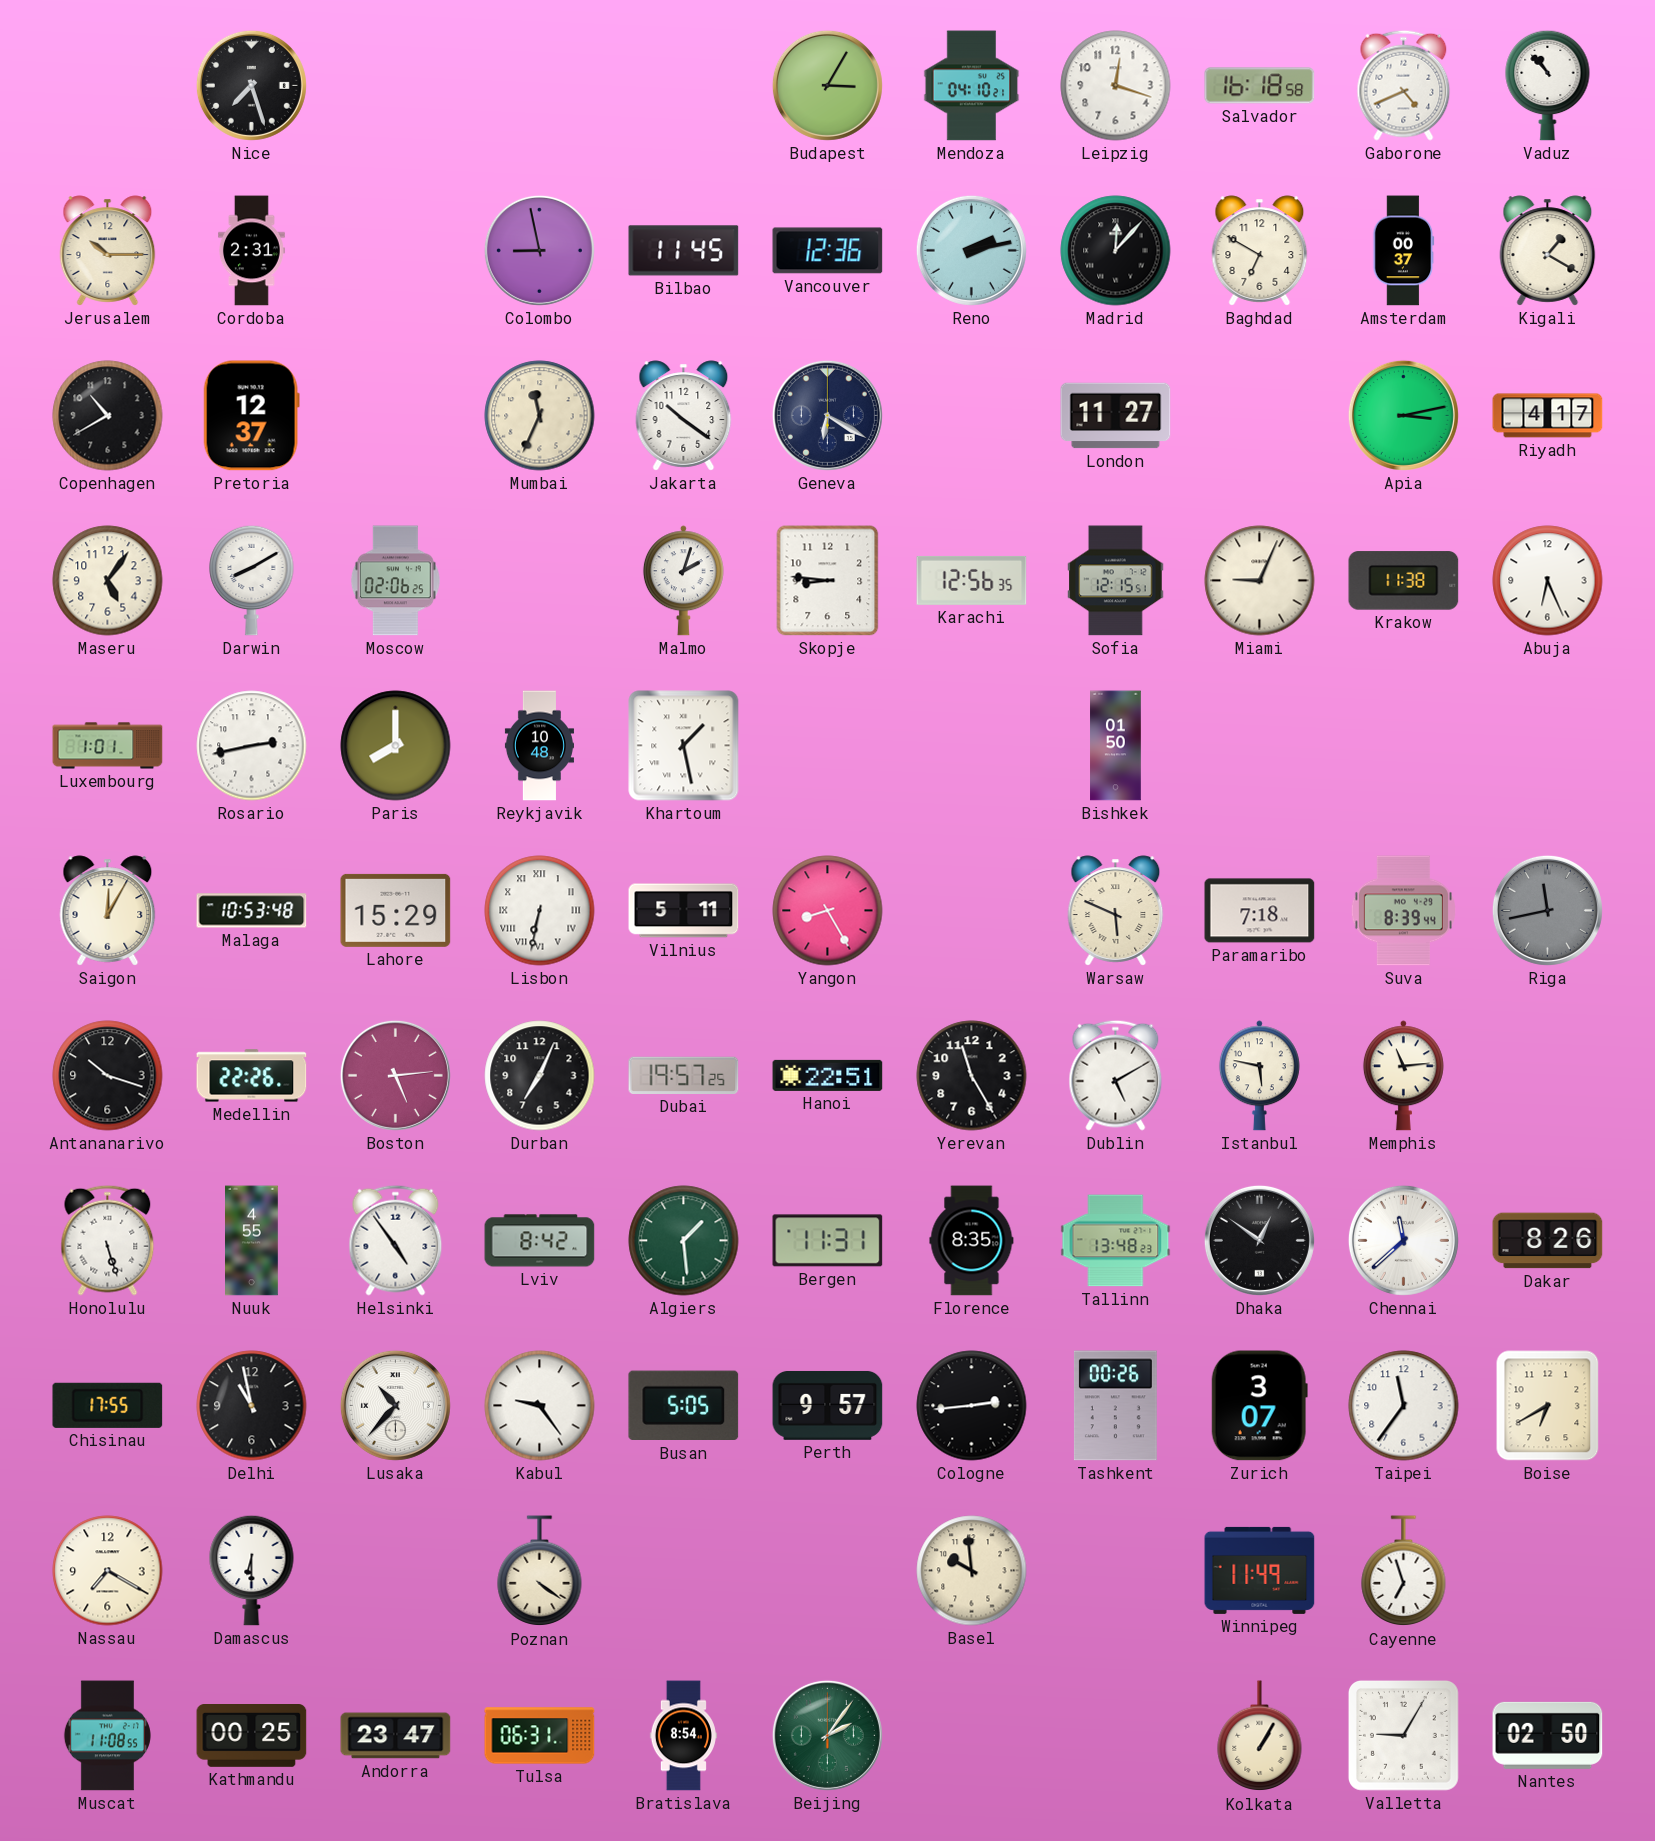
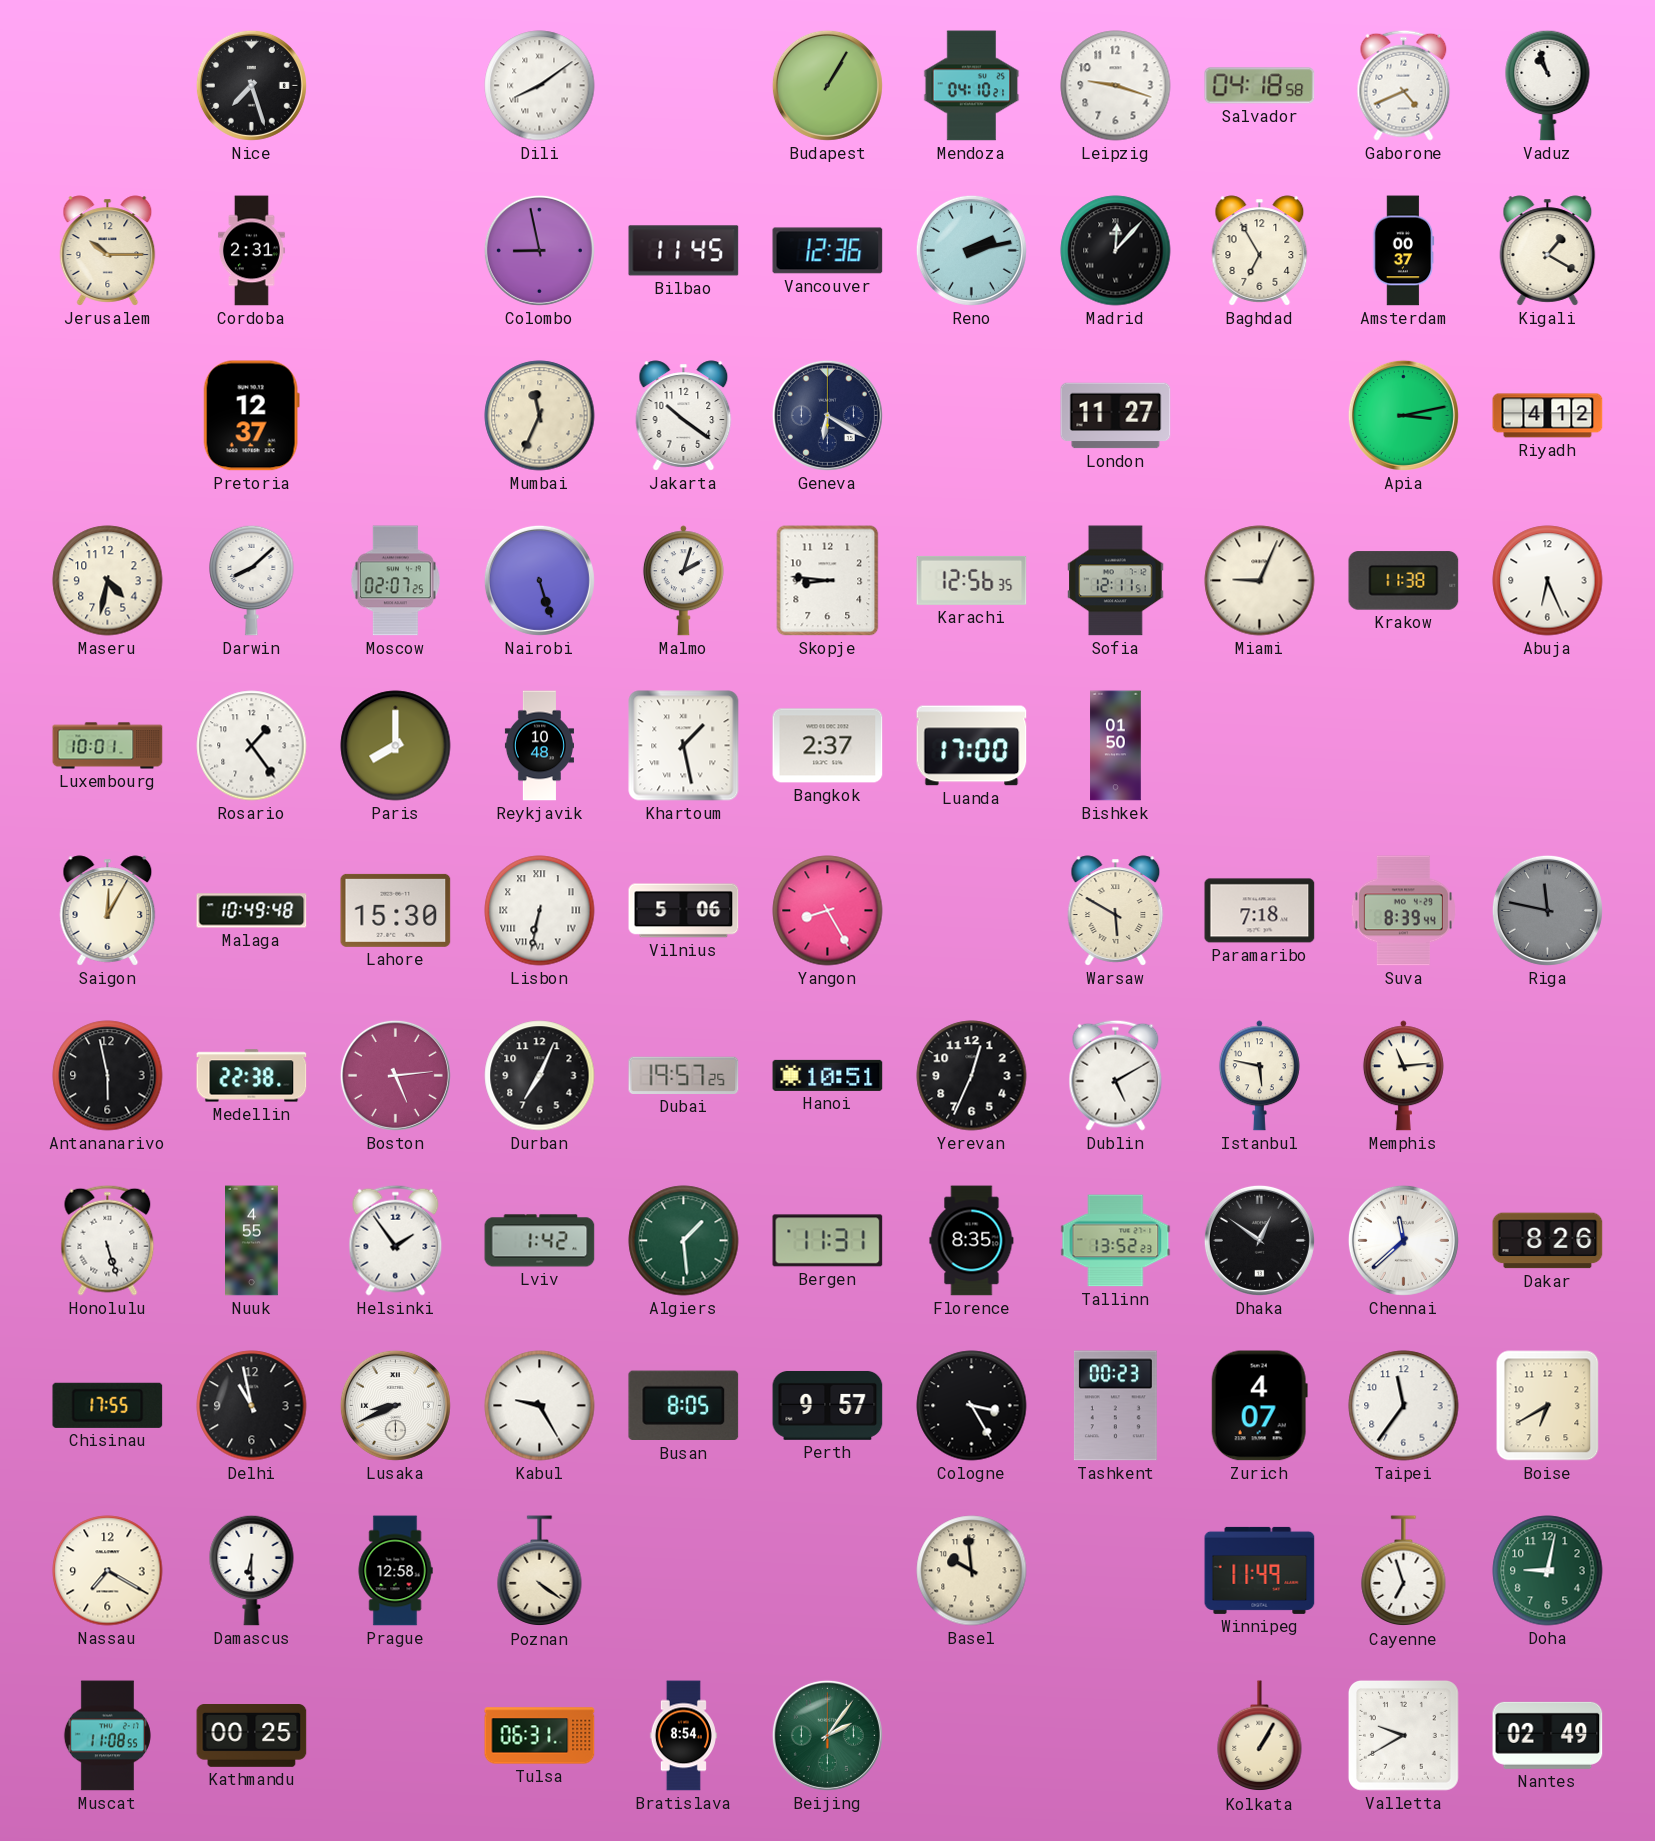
Dili: none -> 8:09
Budapest: 3:05 -> 1:05
Leipzig: 12:18 -> 9:18
Salvador: 16:18 -> 04:18
Vaduz: 10:53 -> 10:57
Baghdad: 6:50 -> 6:55
Copenhagen: 10:40 -> none
Riyadh: 4:17 -> 4:12
Maseru: 5:06 -> 4:32
Darwin: 8:10 -> 8:08
Moscow: 02:06 -> 02:07
Nairobi: none -> 5:27
Sofia: 12:15 -> 12:11
Luxembourg: 1:01 -> 10:01
Rosario: 2:43 -> 1:24
Bangkok: none -> 2:37
Luanda: none -> 17:00
Malaga: 10:53 -> 10:49
Lahore: 15:29 -> 15:30
Vilnius: 5:11 -> 5:06
Warsaw: 5:49 -> 5:50
Riga: 11:43 -> 11:47
Antananarivo: 10:18 -> 5:58
Medellin: 22:26 -> 22:38
Hanoi: 22:51 -> 10:51
Yerevan: 11:25 -> 12:34
Helsinki: 4:54 -> 1:54
Lviv: 8:42 -> 1:42
Tallinn: 13:48 -> 13:52
Lusaka: 10:37 -> 8:41
Kabul: 9:24 -> 9:25
Busan: 5:05 -> 8:05
Cologne: 2:44 -> 3:25
Tashkent: 00:26 -> 00:23
Zurich: 3:07 -> 4:07
Prague: none -> 12:58
Doha: none -> 9:02
Andorra: 23:47 -> none
Valletta: 9:05 -> 9:40
Nantes: 02:50 -> 02:49
